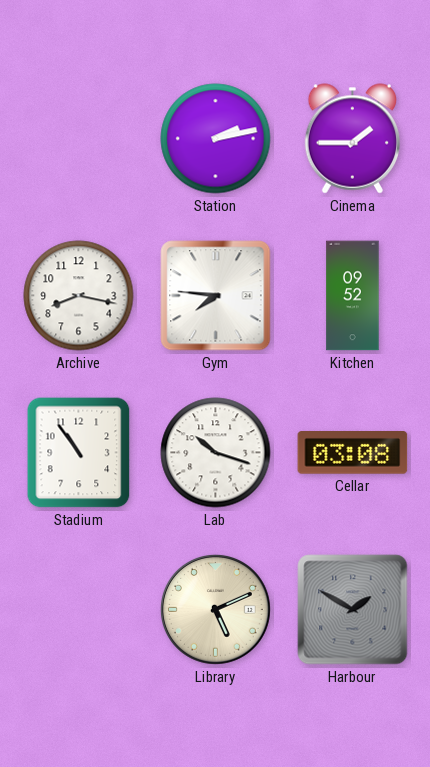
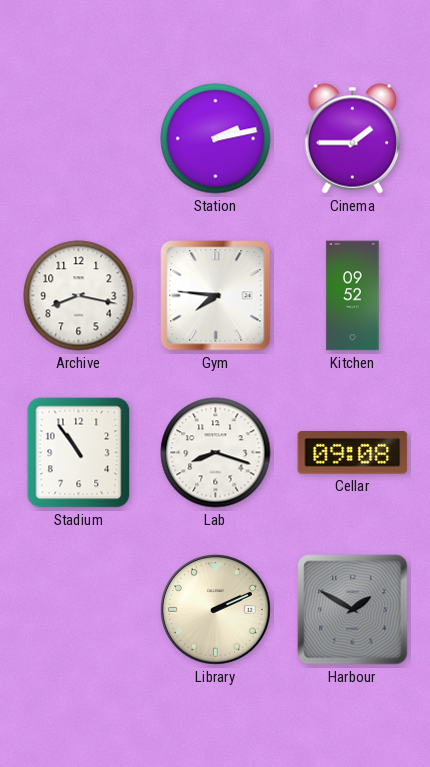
Lab: 10:18 -> 8:18
Cellar: 03:08 -> 09:08
Library: 5:11 -> 2:11
